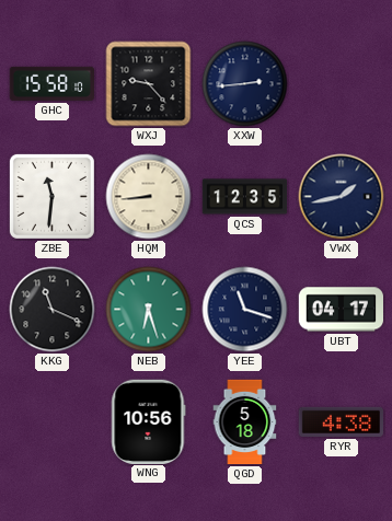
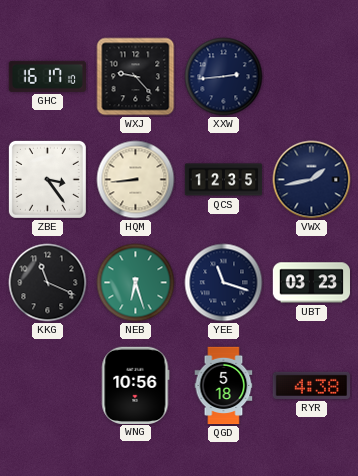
GHC: 15:58 -> 16:17
ZBE: 11:31 -> 3:24
UBT: 04:17 -> 03:23
